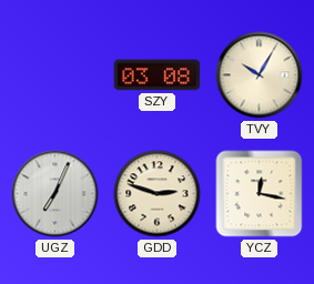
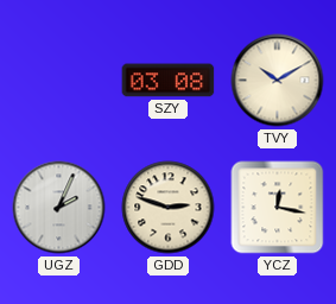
TVY: 10:05 -> 10:10
UGZ: 7:04 -> 2:04
